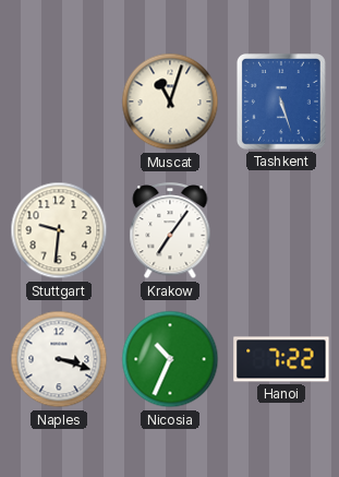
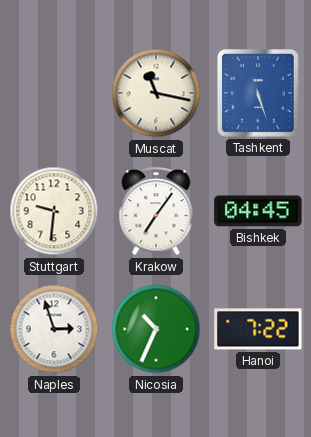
Muscat: 11:03 -> 11:17
Bishkek: none -> 04:45
Naples: 3:18 -> 2:57
